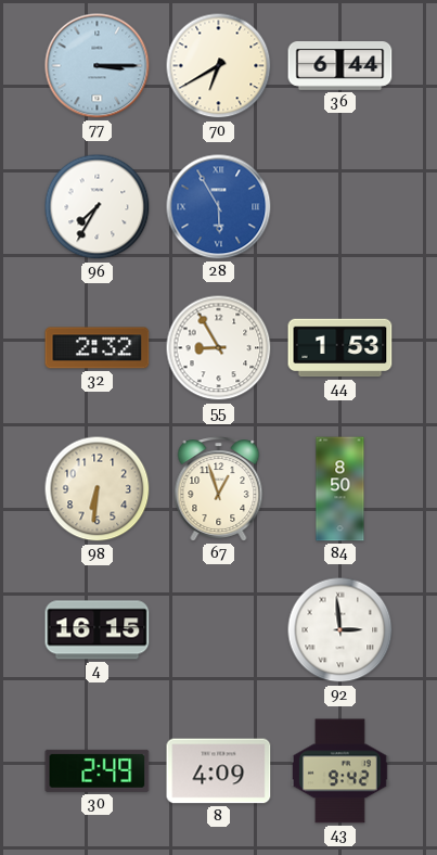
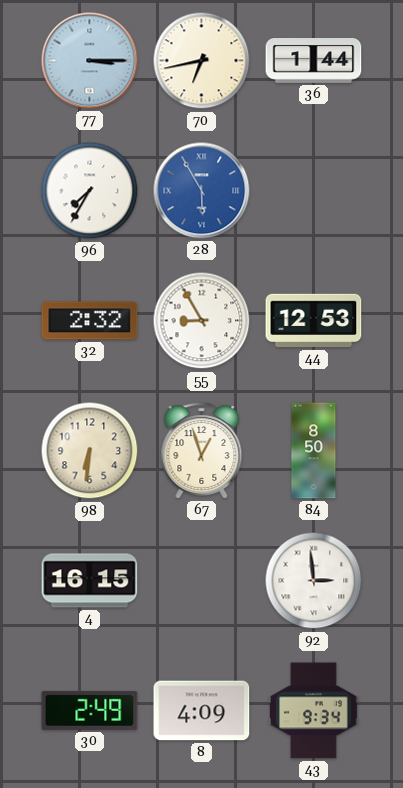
70: 6:40 -> 6:43
36: 6:44 -> 1:44
44: 1:53 -> 12:53
43: 9:42 -> 9:34
